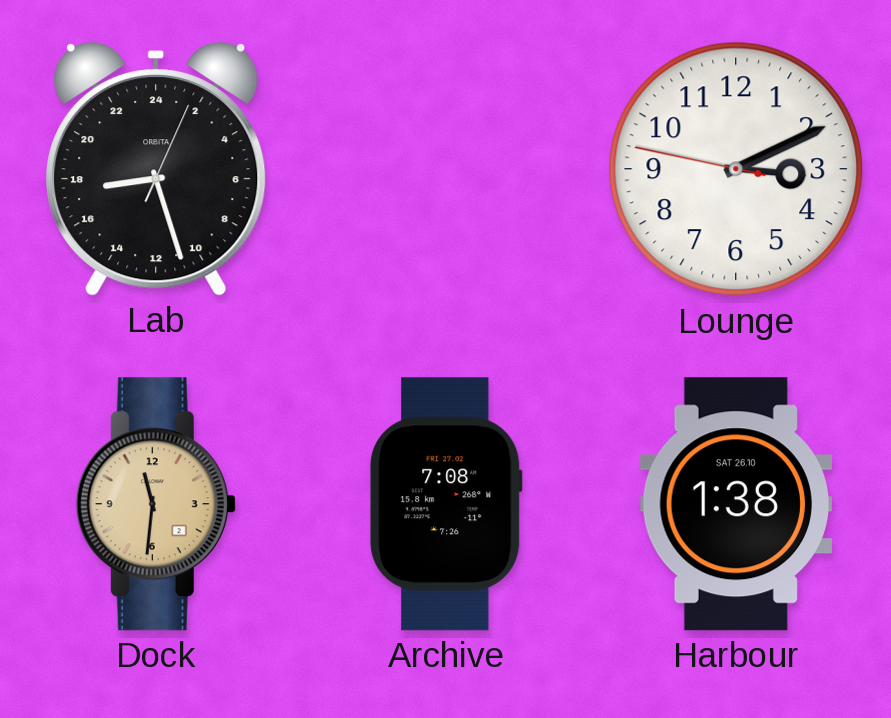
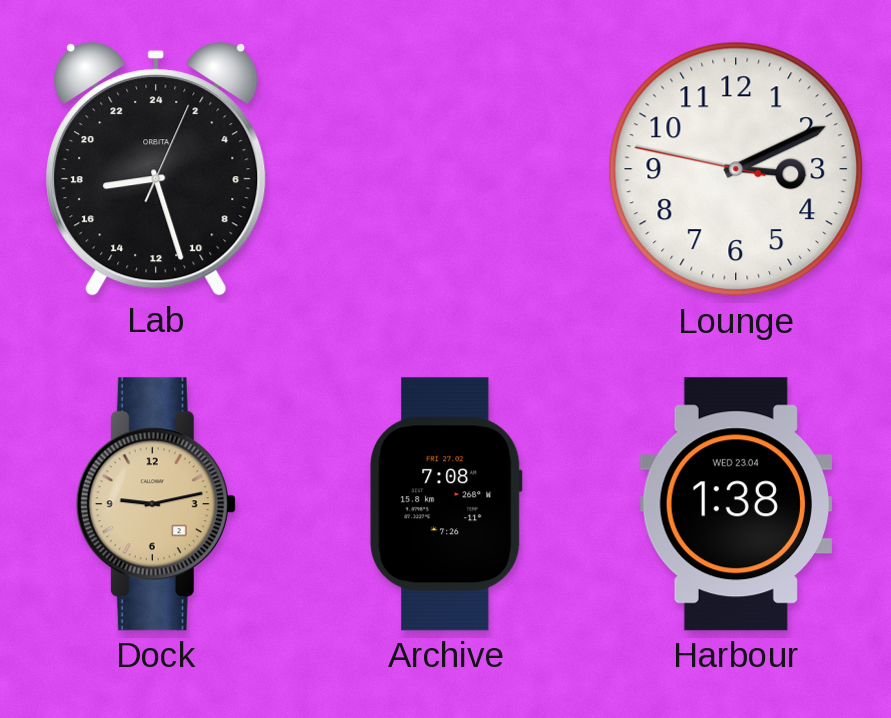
Dock: 11:31 -> 9:13
Harbour date: SAT 26.10 -> WED 23.04
